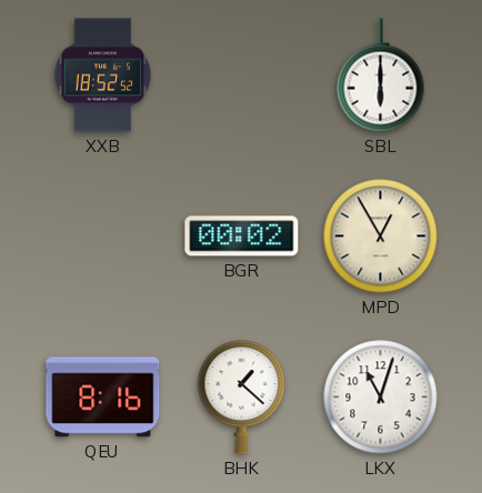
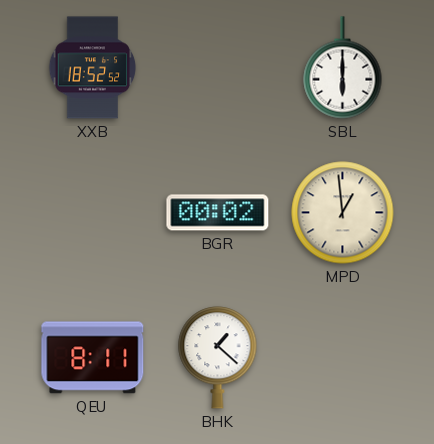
MPD: 12:55 -> 12:59
QEU: 8:16 -> 8:11
LKX: 11:03 -> none
